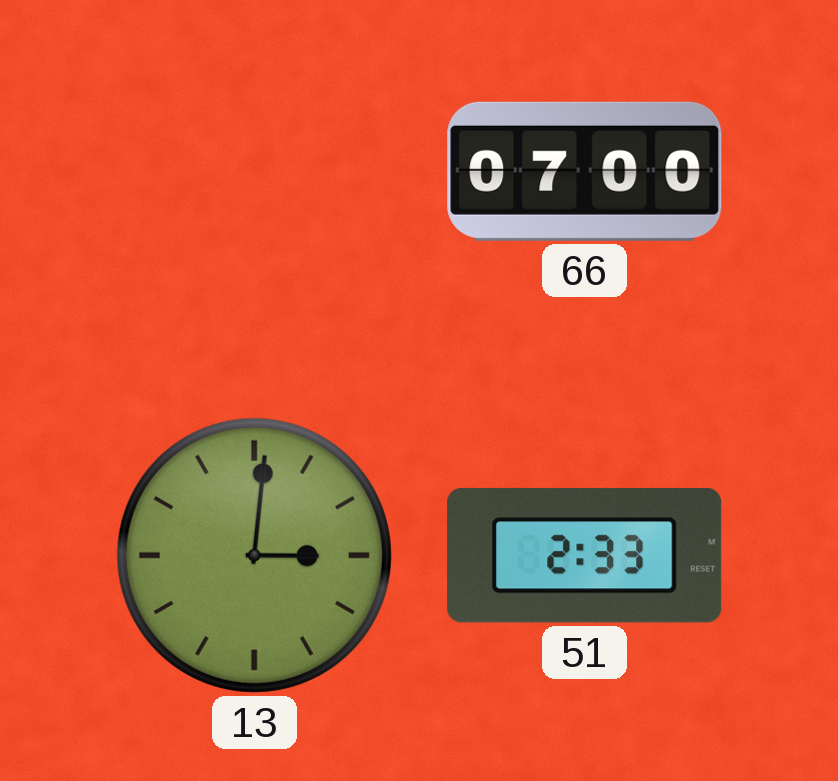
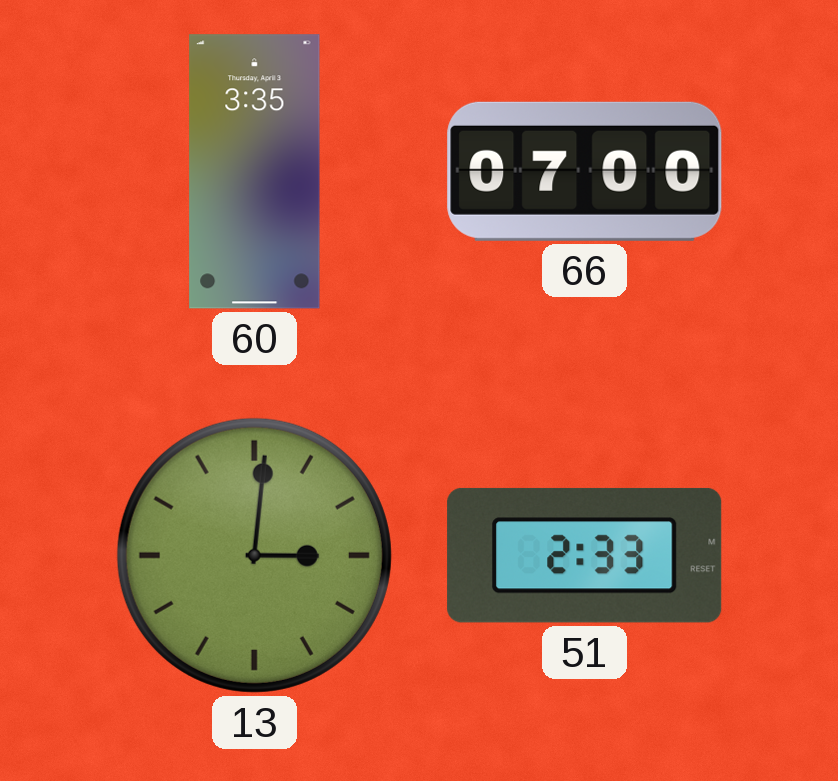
60: none -> 3:35
